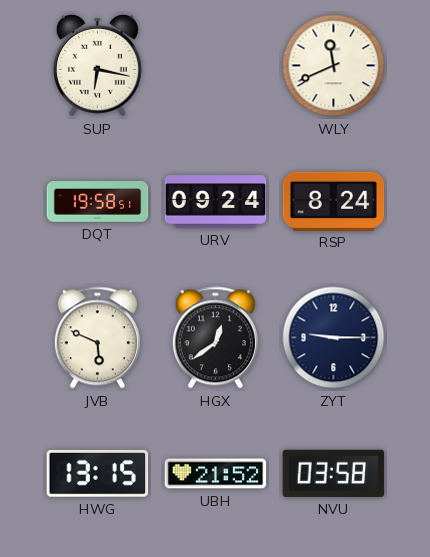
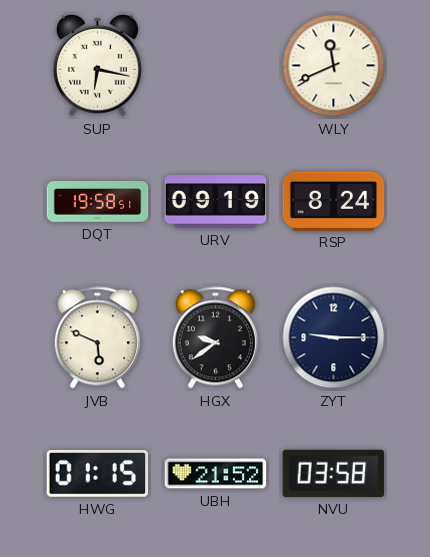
URV: 09:24 -> 09:19
HGX: 12:39 -> 9:39
HWG: 13:15 -> 01:15
